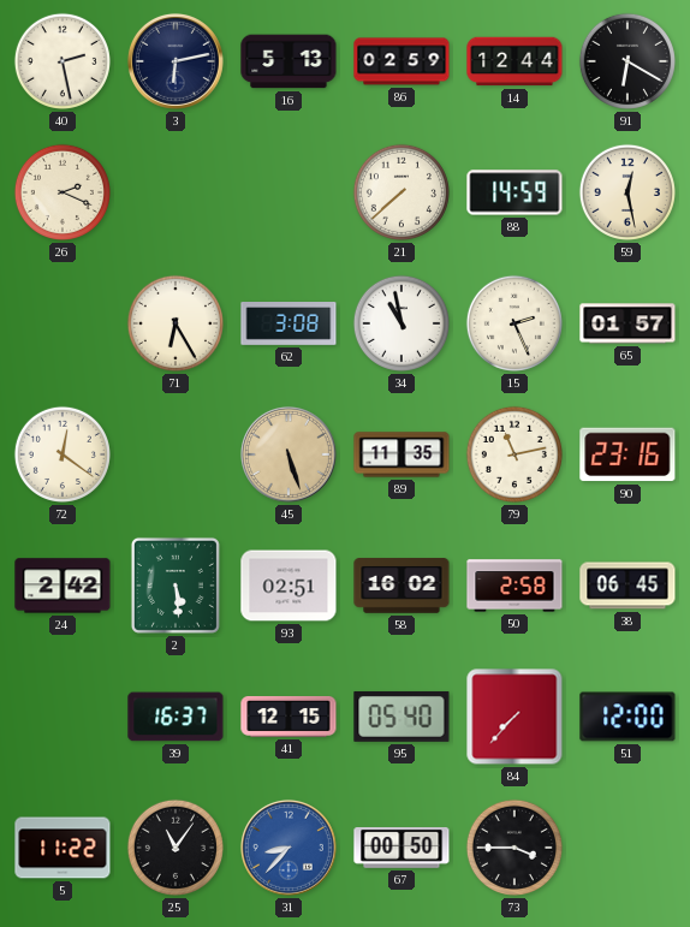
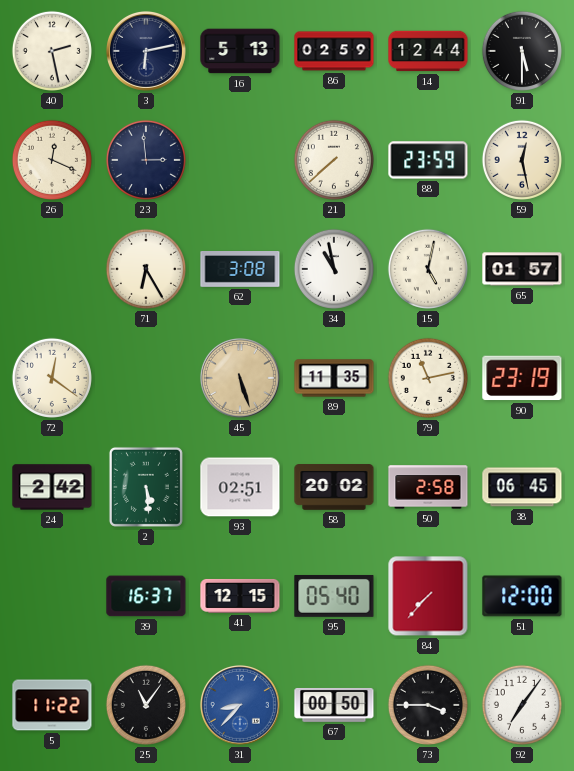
91: 6:20 -> 5:30
26: 2:19 -> 12:19
23: none -> 2:59
88: 14:59 -> 23:59
15: 2:26 -> 5:02
90: 23:16 -> 23:19
58: 16:02 -> 20:02
92: none -> 7:06
